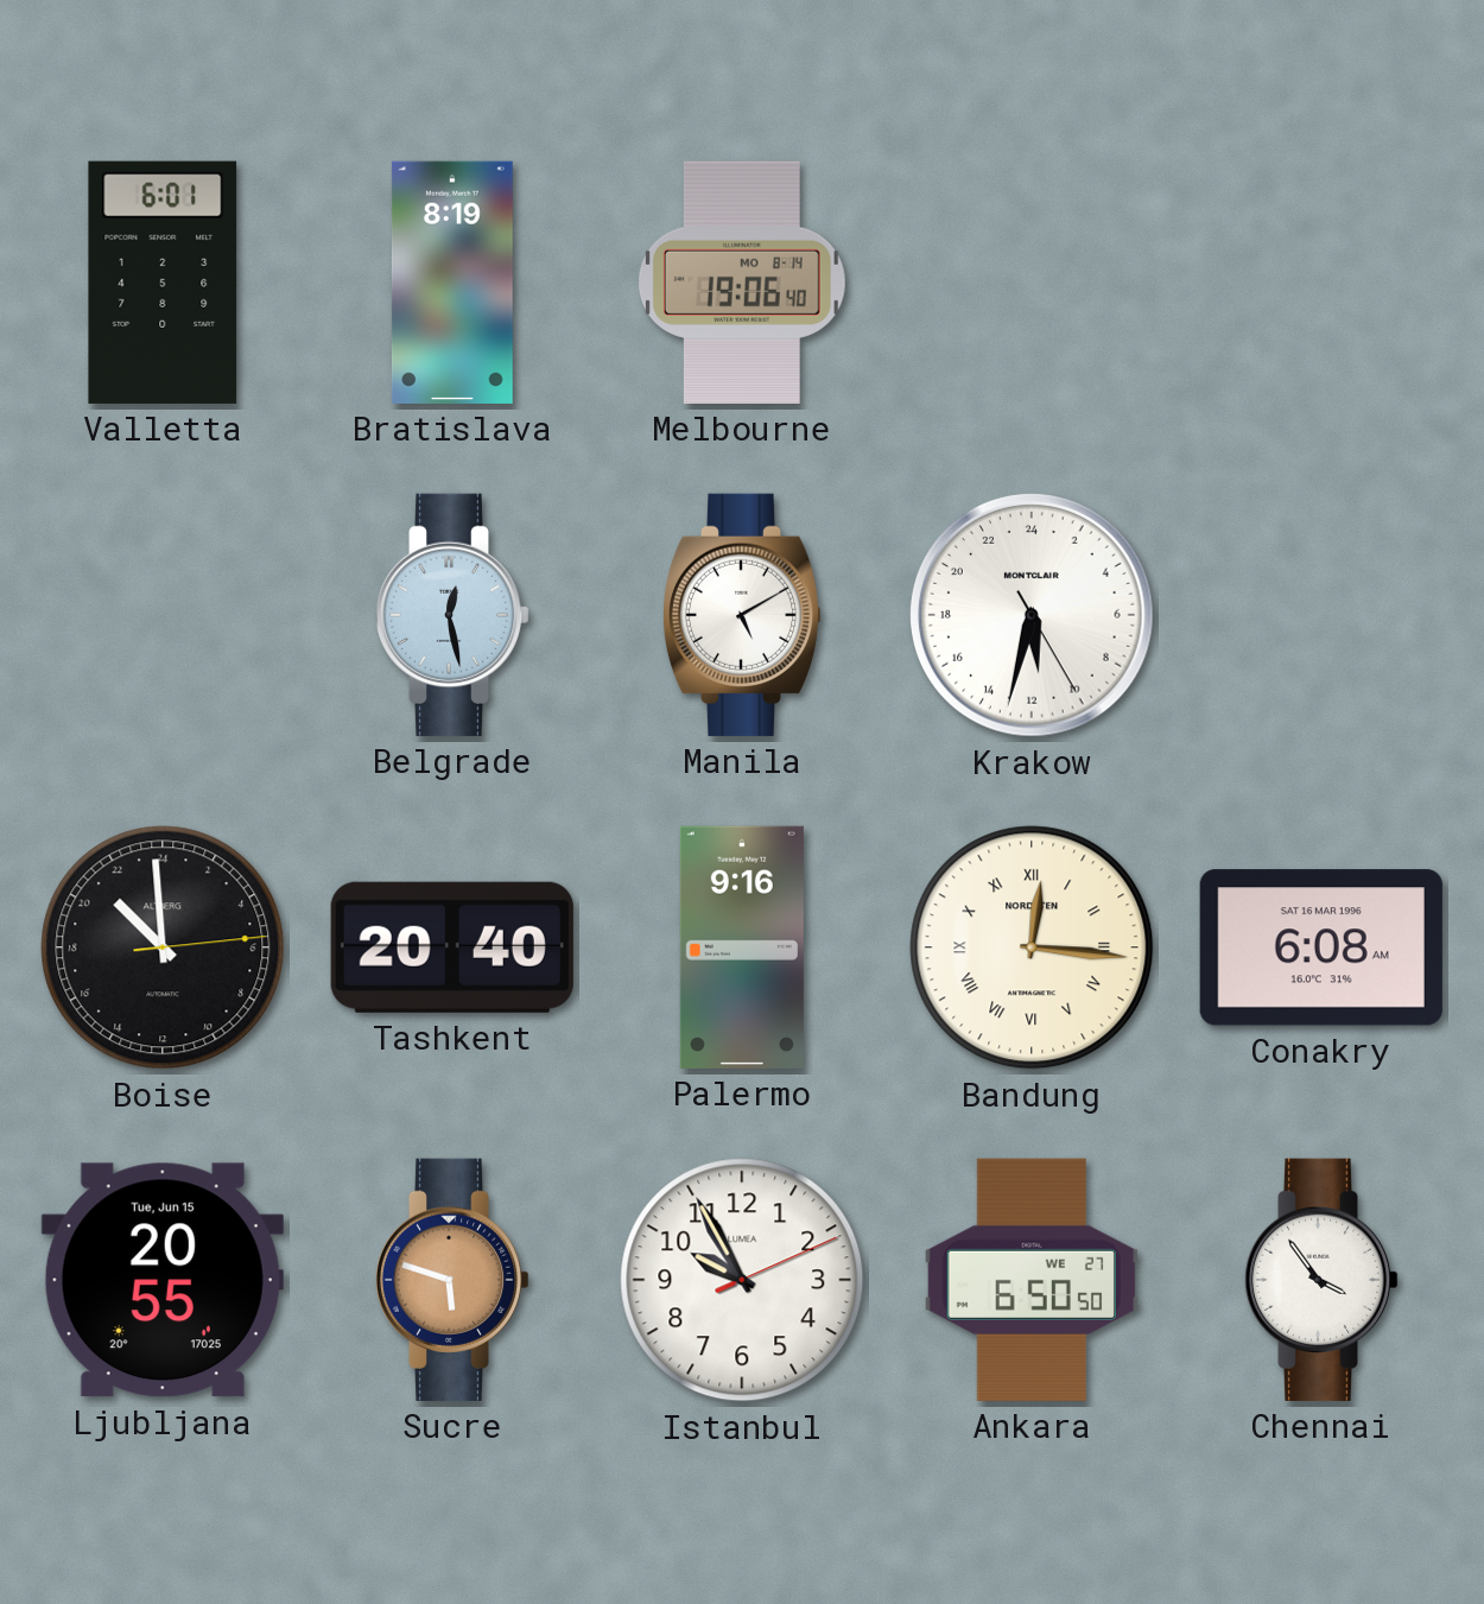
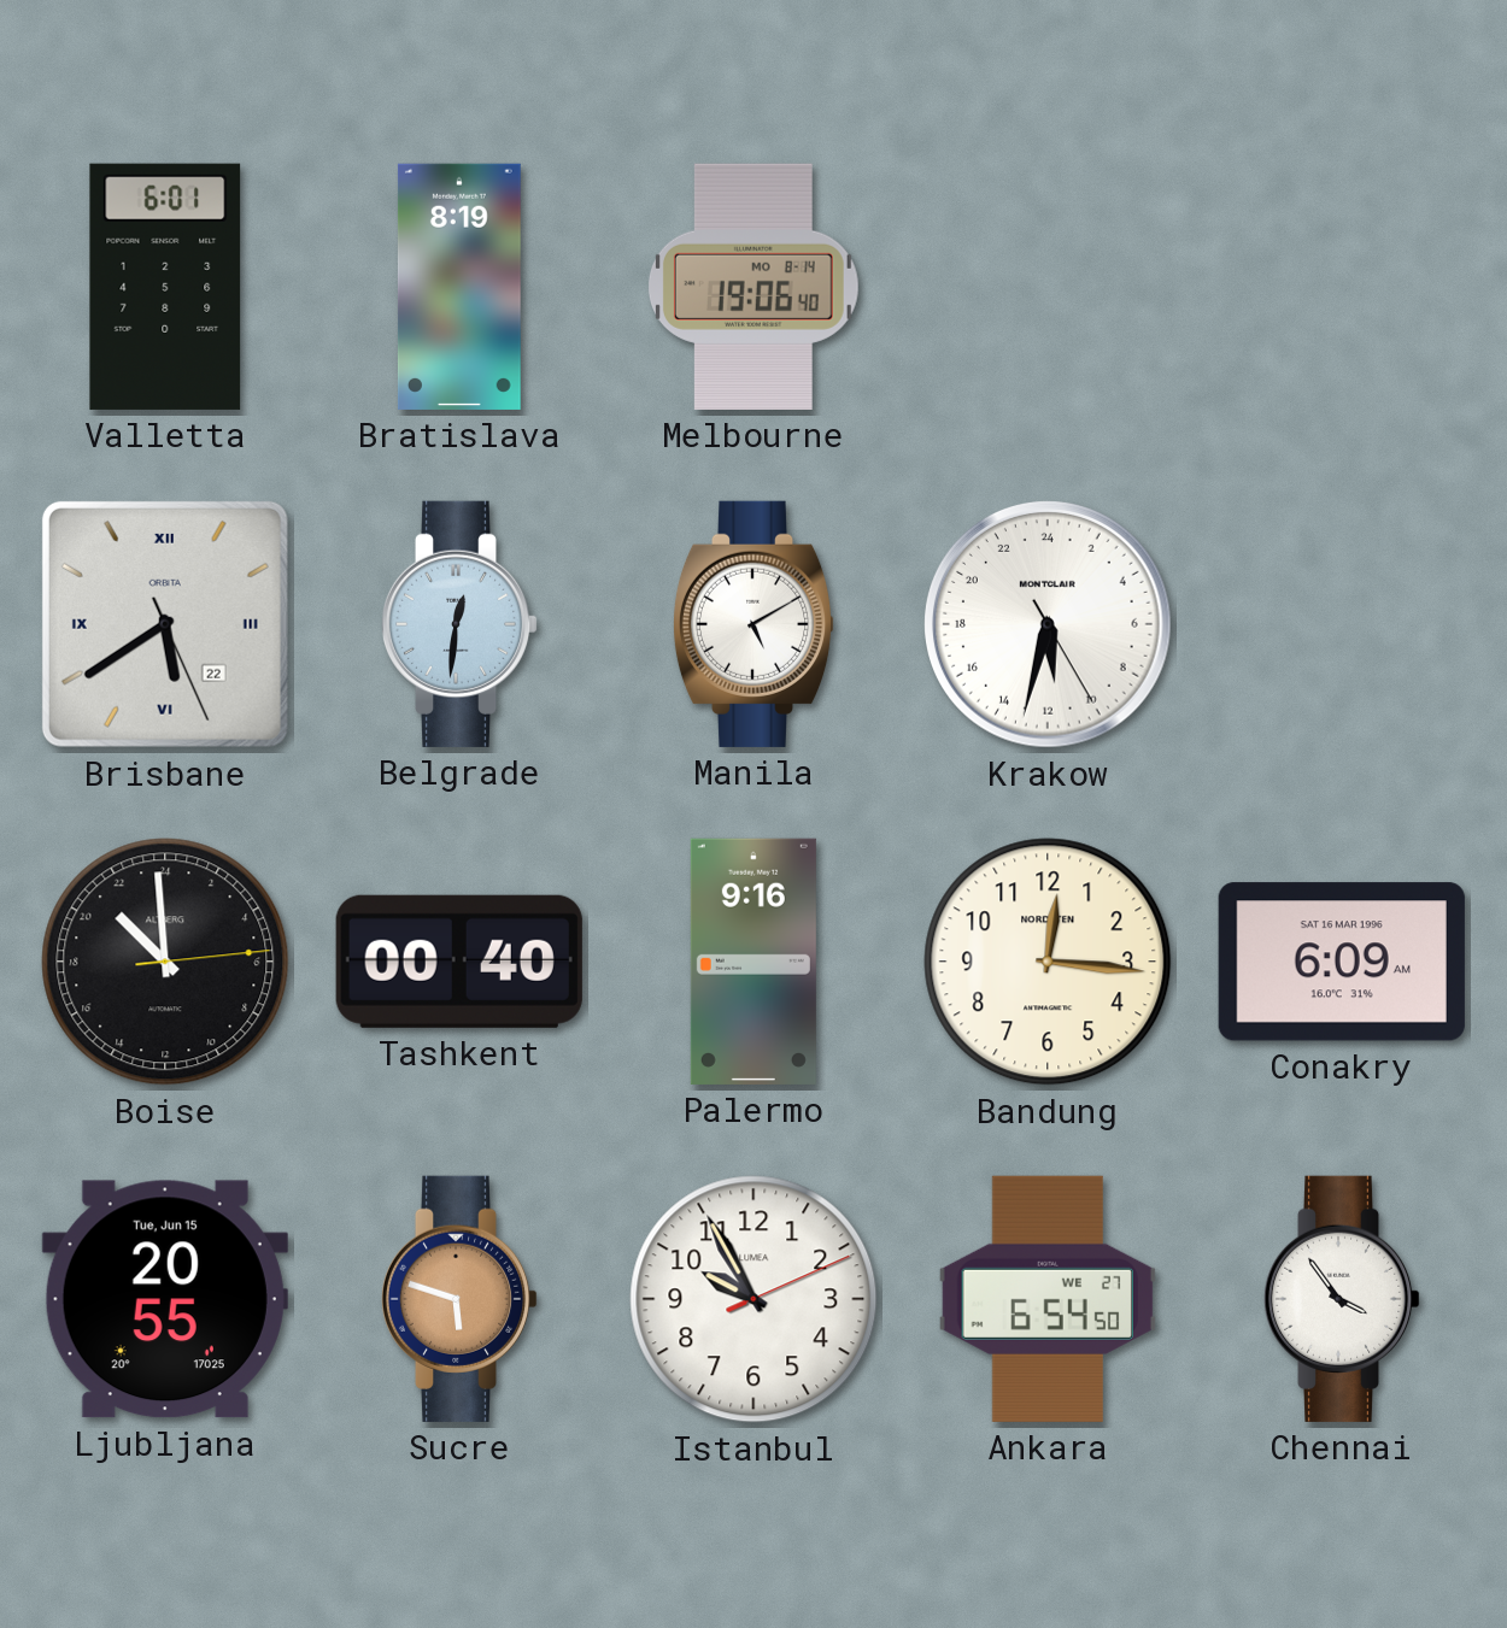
Brisbane: none -> 5:39
Belgrade: 12:28 -> 12:31
Tashkent: 20:40 -> 00:40
Bandung numerals: Roman -> Arabic
Conakry: 6:08 -> 6:09
Ankara: 6:50 -> 6:54
